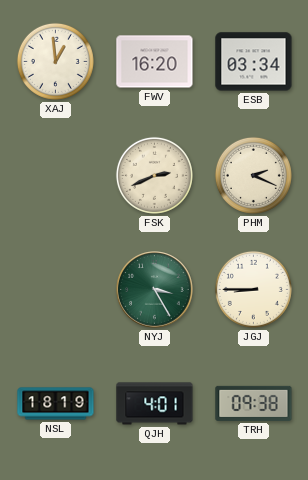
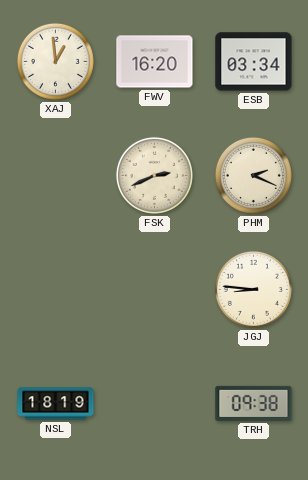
NYJ: 3:25 -> none
JGJ: 8:45 -> 8:46
QJH: 4:01 -> none
